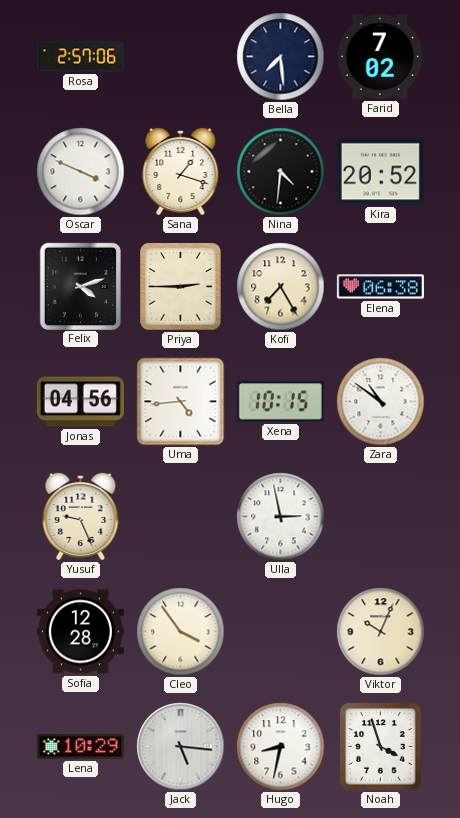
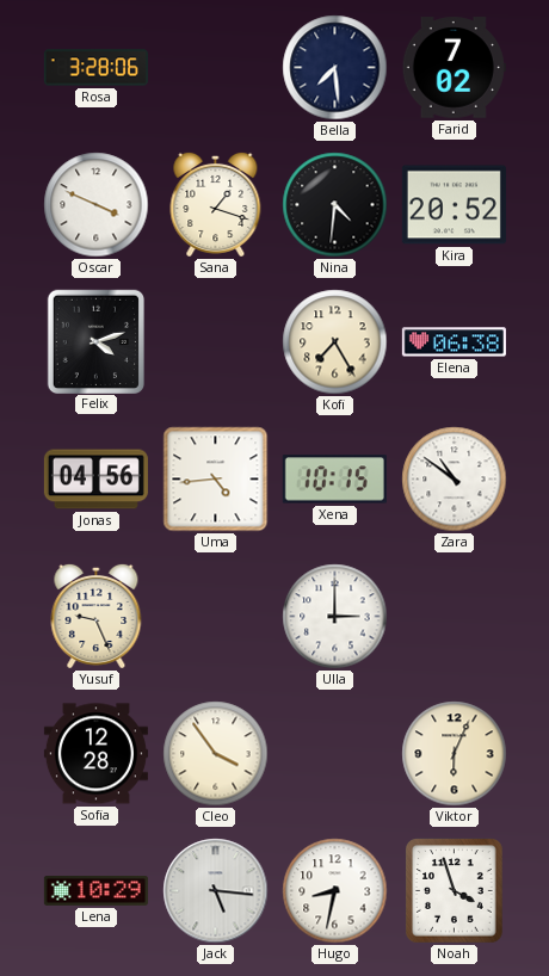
Rosa: 2:57 -> 3:28
Priya: 2:45 -> none
Ulla: 2:58 -> 3:00
Viktor: 10:04 -> 6:04
